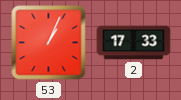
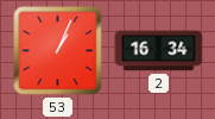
2: 17:33 -> 16:34
